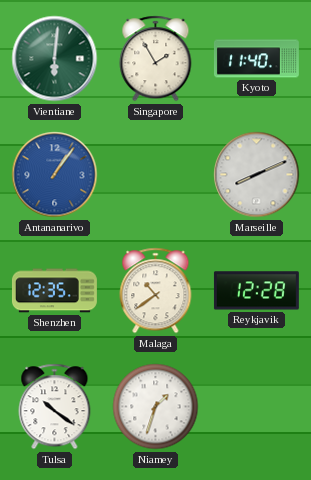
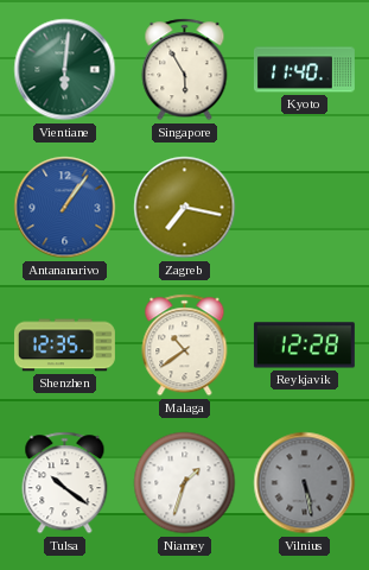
Singapore: 1:55 -> 5:55
Zagreb: none -> 7:17
Marseille: 8:11 -> none
Vilnius: none -> 5:28
